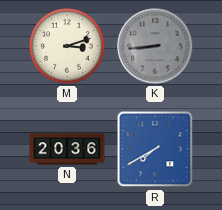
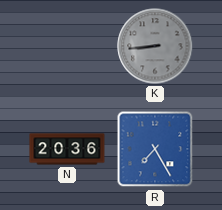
M: 3:12 -> none
R: 7:40 -> 7:25
